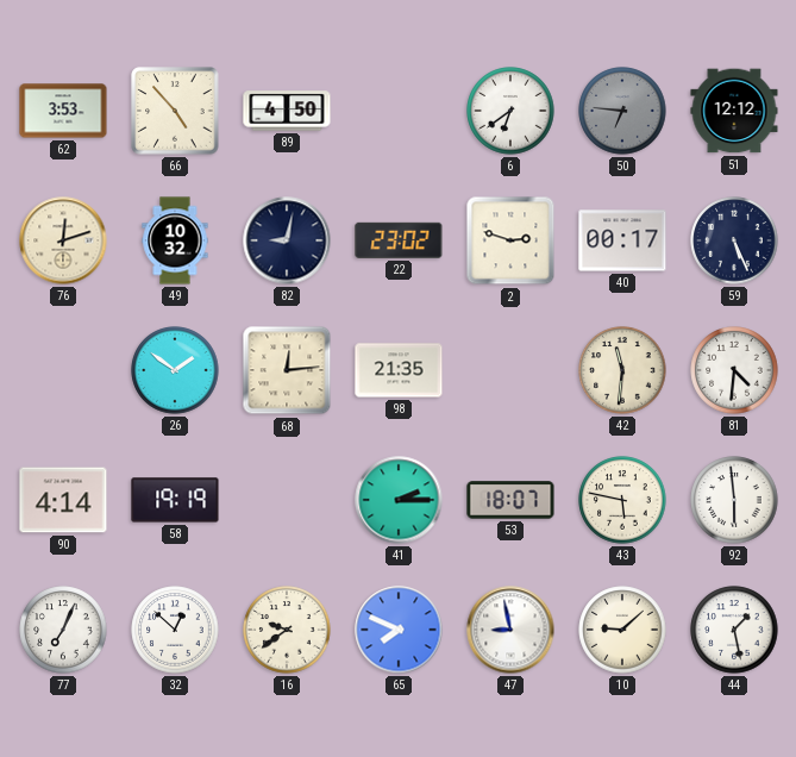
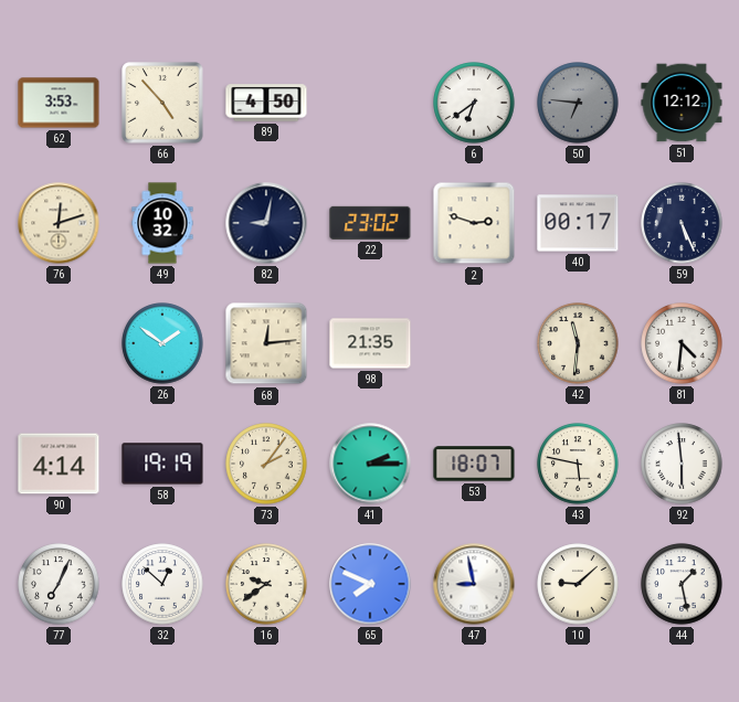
73: none -> 2:06
